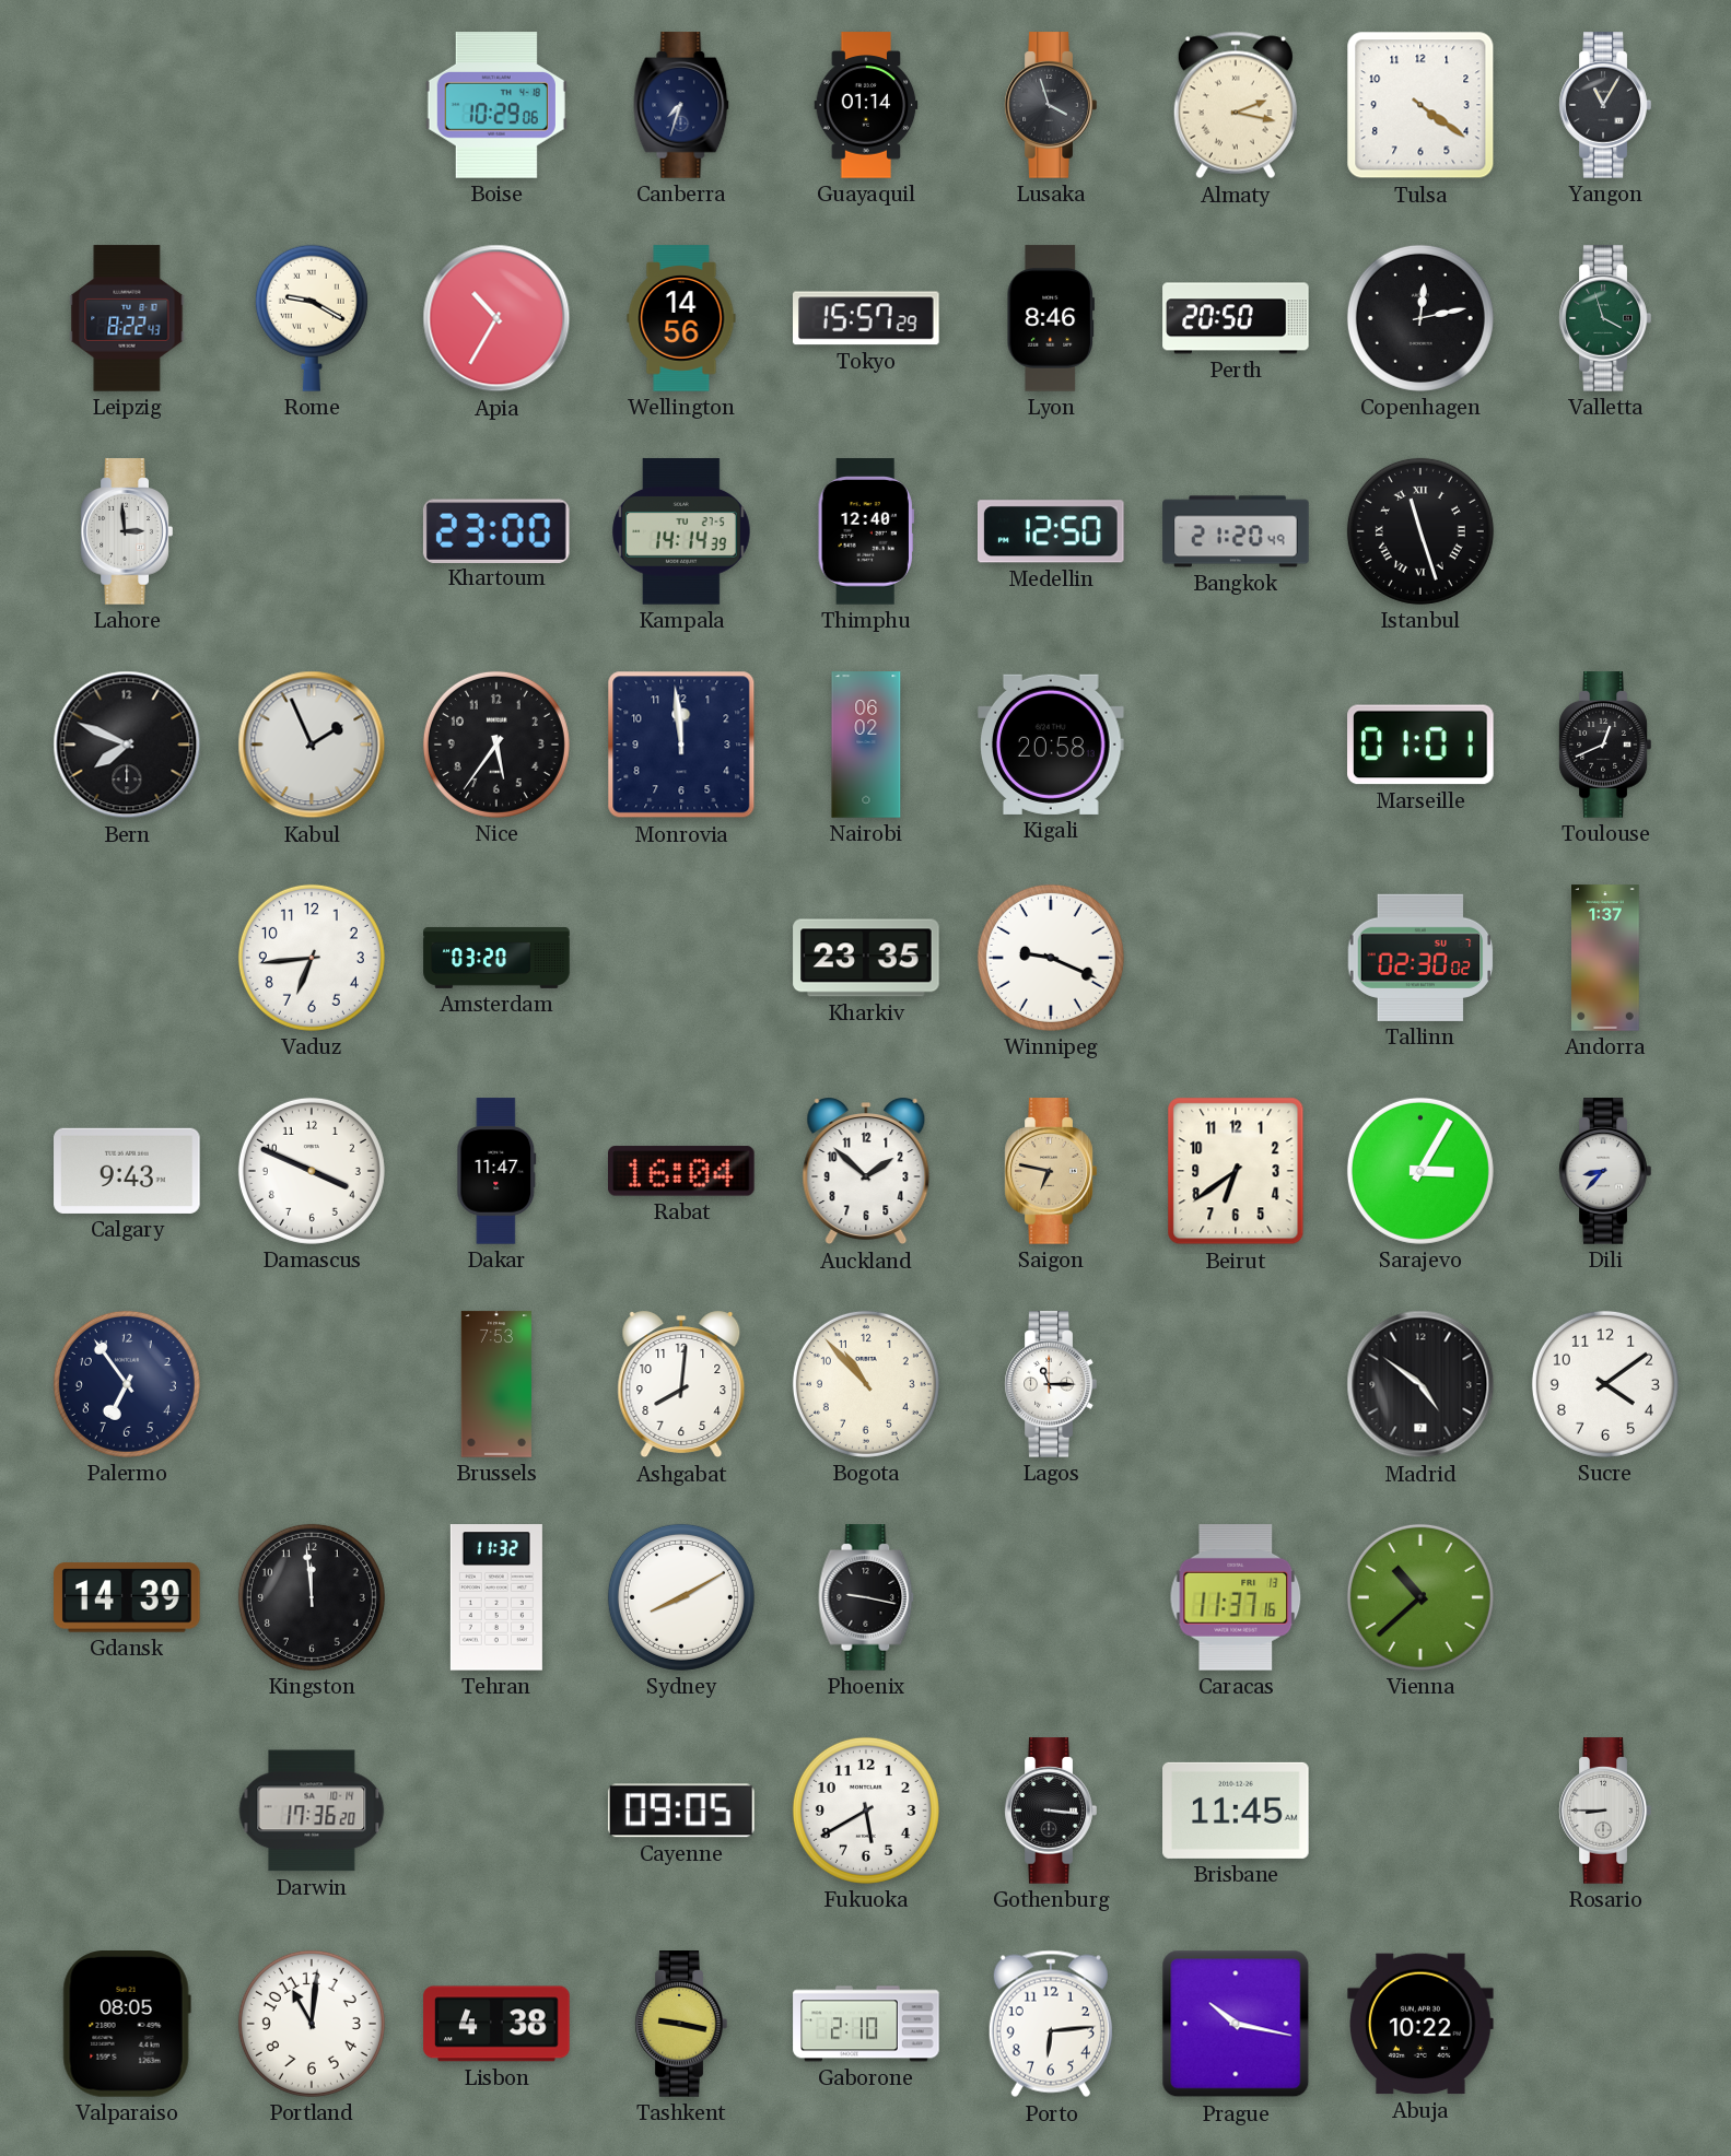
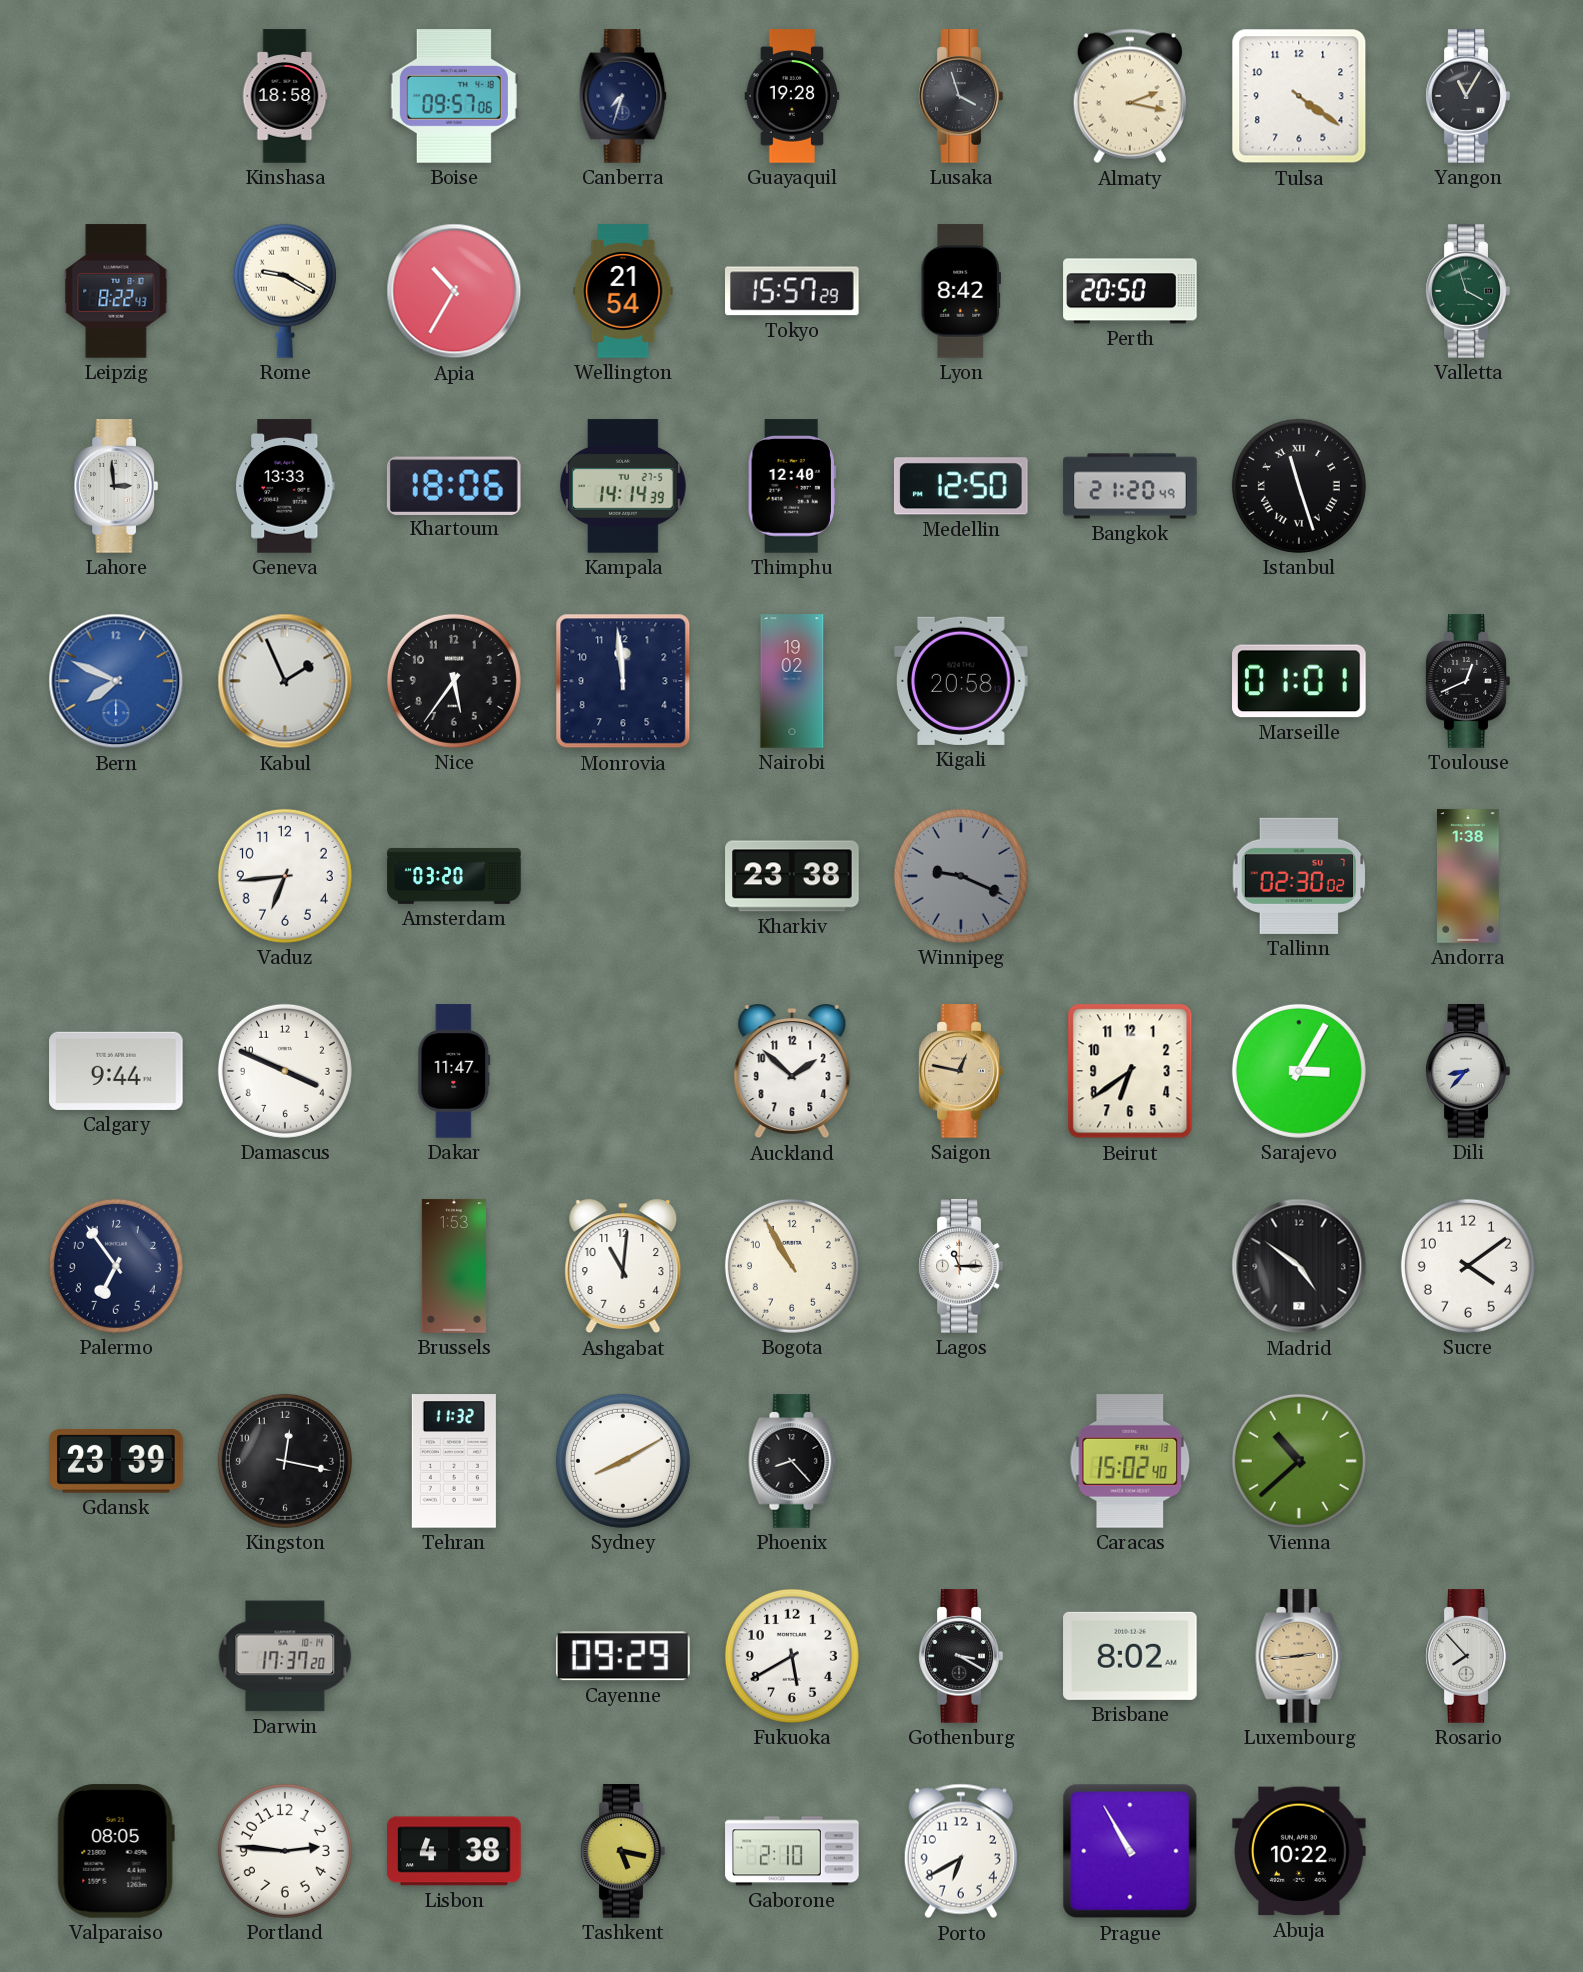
Kinshasa: none -> 18:58
Boise: 10:29 -> 09:57
Guayaquil: 01:14 -> 19:28
Wellington: 14:56 -> 21:54
Lyon: 8:46 -> 8:42
Copenhagen: 12:13 -> none
Geneva: none -> 13:33
Khartoum: 23:00 -> 18:06
Bern dial: black -> blue
Nairobi: 06:02 -> 19:02
Kharkiv: 23:35 -> 23:38
Winnipeg dial: white -> grey
Andorra: 1:37 -> 1:38
Calgary: 9:43 -> 9:44
Rabat: 16:04 -> none
Saigon: 6:47 -> 12:47
Brussels: 7:53 -> 1:53
Ashgabat: 8:01 -> 11:01
Bogota: 10:53 -> 10:55
Gdansk: 14:39 -> 23:39
Kingston: 11:59 -> 12:17
Phoenix: 9:17 -> 8:23
Caracas: 11:37 -> 15:02
Darwin: 17:36 -> 17:37
Cayenne: 09:05 -> 09:29
Gothenburg: 3:16 -> 3:20
Brisbane: 11:45 -> 8:02
Luxembourg: none -> 2:44
Rosario: 8:45 -> 7:53
Portland: 11:01 -> 2:46
Tashkent: 9:17 -> 5:17
Porto: 6:14 -> 6:40
Prague: 10:17 -> 10:55
